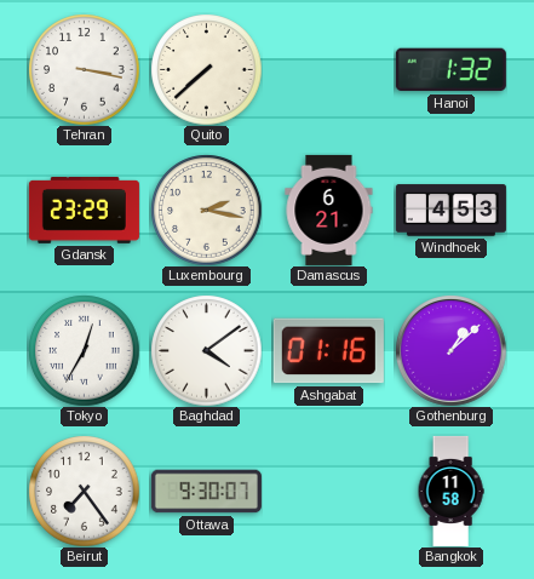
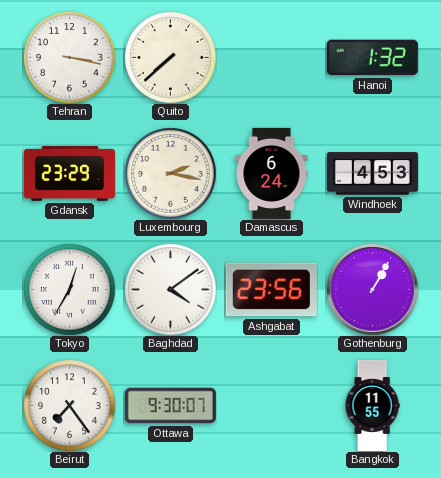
Damascus: 6:21 -> 6:24
Ashgabat: 01:16 -> 23:56
Gothenburg: 1:08 -> 1:05
Bangkok: 11:58 -> 11:55
